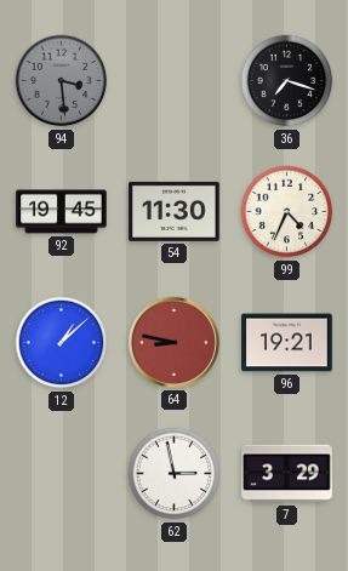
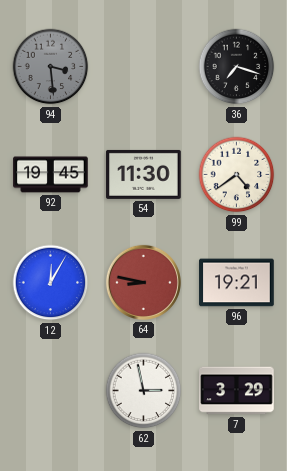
99: 4:34 -> 4:39
12: 1:08 -> 12:05
